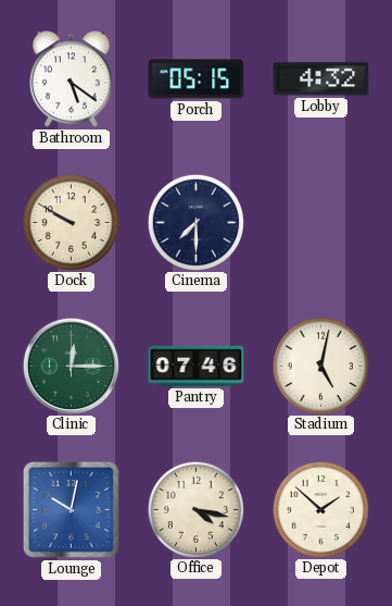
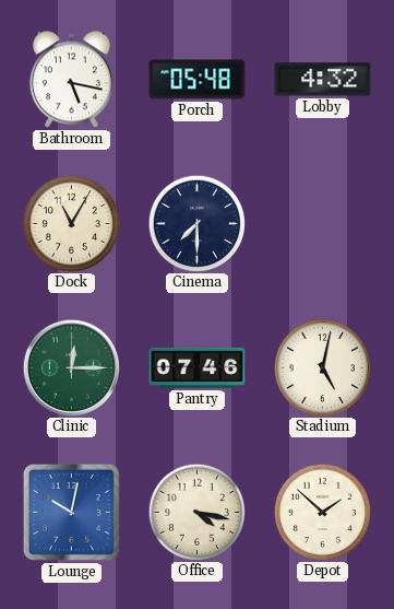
Bathroom: 5:21 -> 5:17
Porch: 05:15 -> 05:48
Dock: 9:50 -> 11:05
